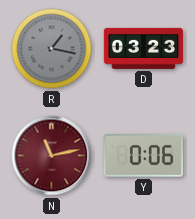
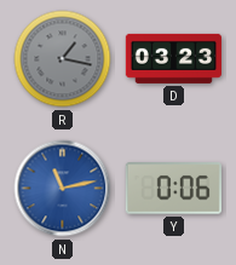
N dial: burgundy -> blue
